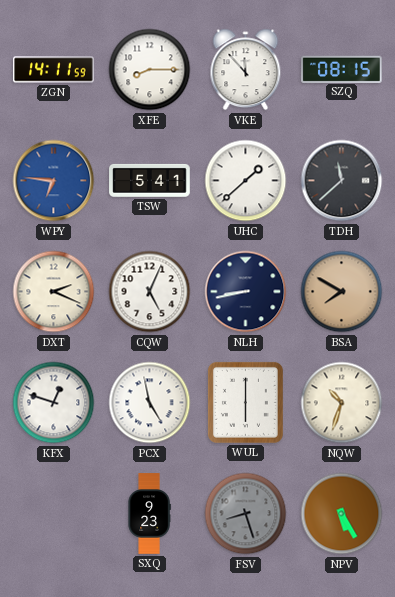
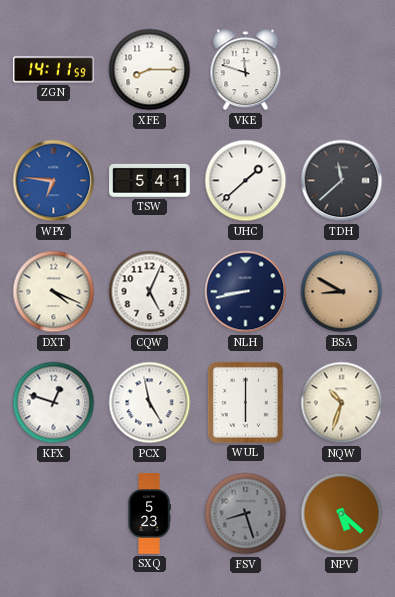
VKE: 11:53 -> 11:48
SZQ: 08:15 -> none
DXT: 2:19 -> 4:19
BSA: 7:50 -> 8:50
SXQ: 9:23 -> 5:23
NPV: 5:25 -> 5:22
